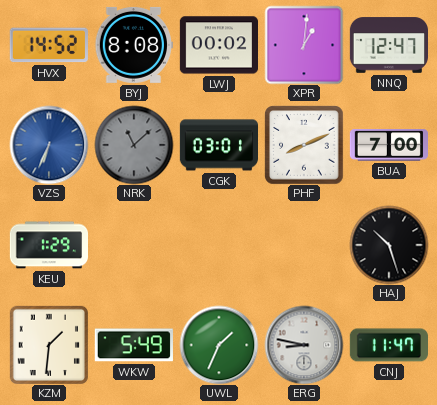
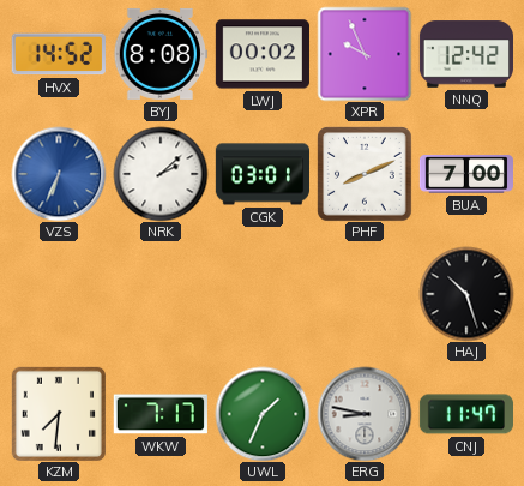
XPR: 1:01 -> 9:56
NNQ: 12:47 -> 12:42
NRK: 11:08 -> 2:08
NRK dial: grey -> white
KEU: 1:29 -> none
KZM: 1:31 -> 7:31
WKW: 5:49 -> 7:17
